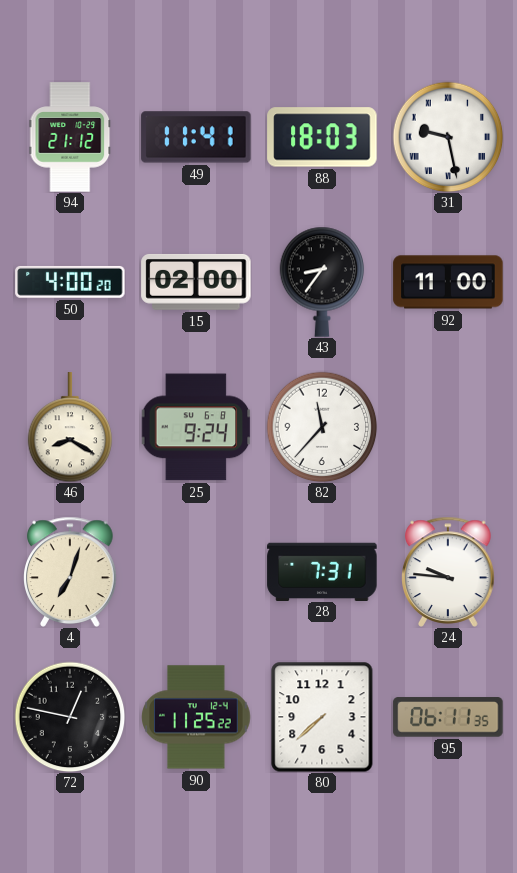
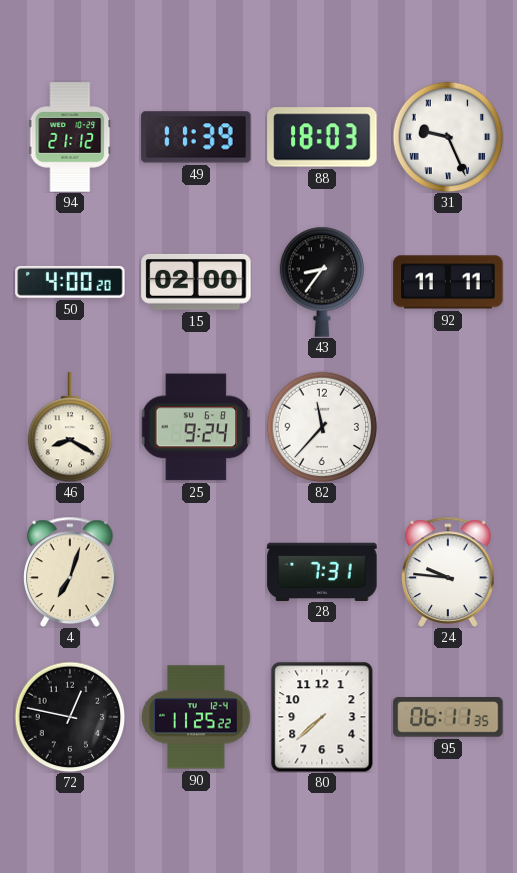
49: 11:41 -> 11:39
31: 9:28 -> 9:26
92: 11:00 -> 11:11
